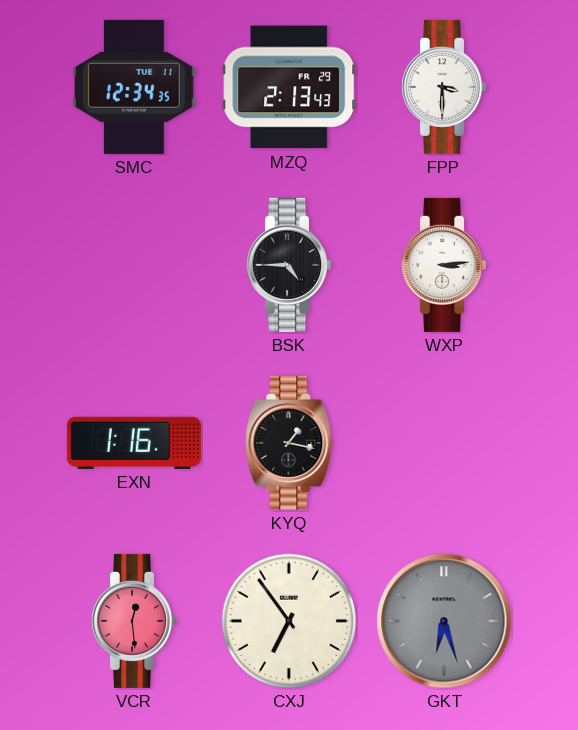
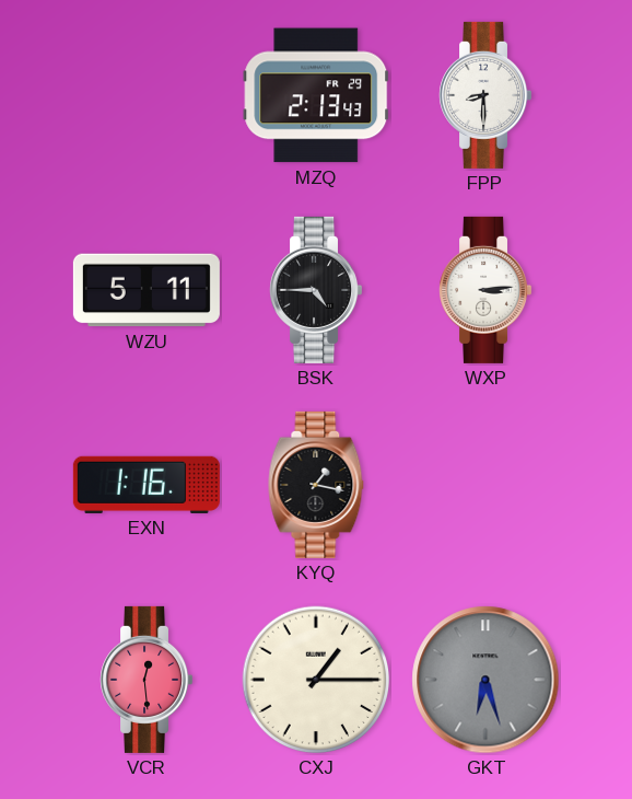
SMC: 12:34 -> none
FPP: 3:30 -> 8:30
WZU: none -> 5:11
CXJ: 6:54 -> 1:15
